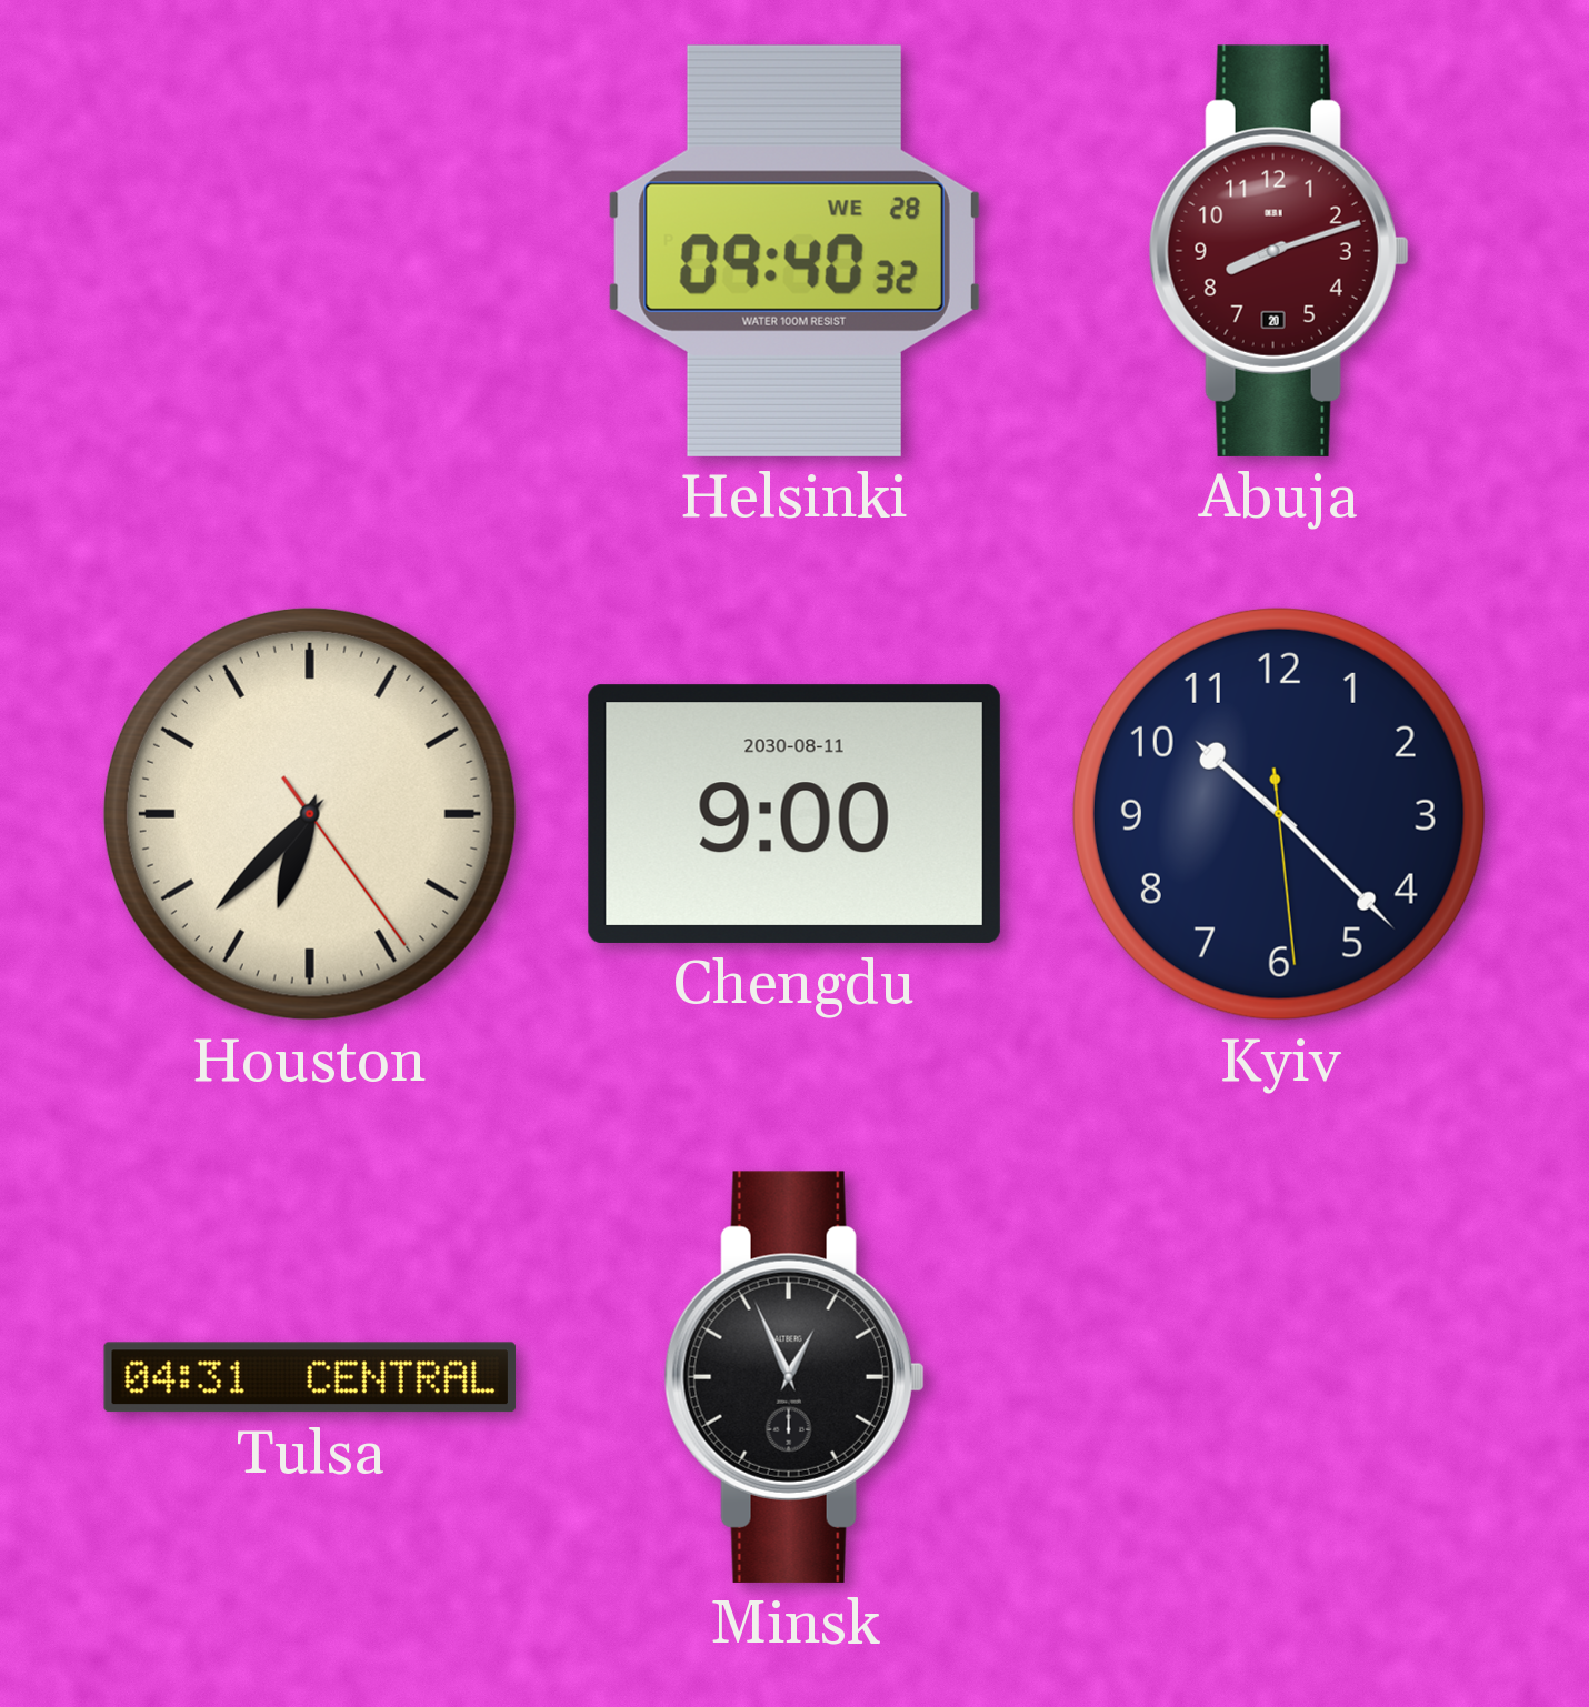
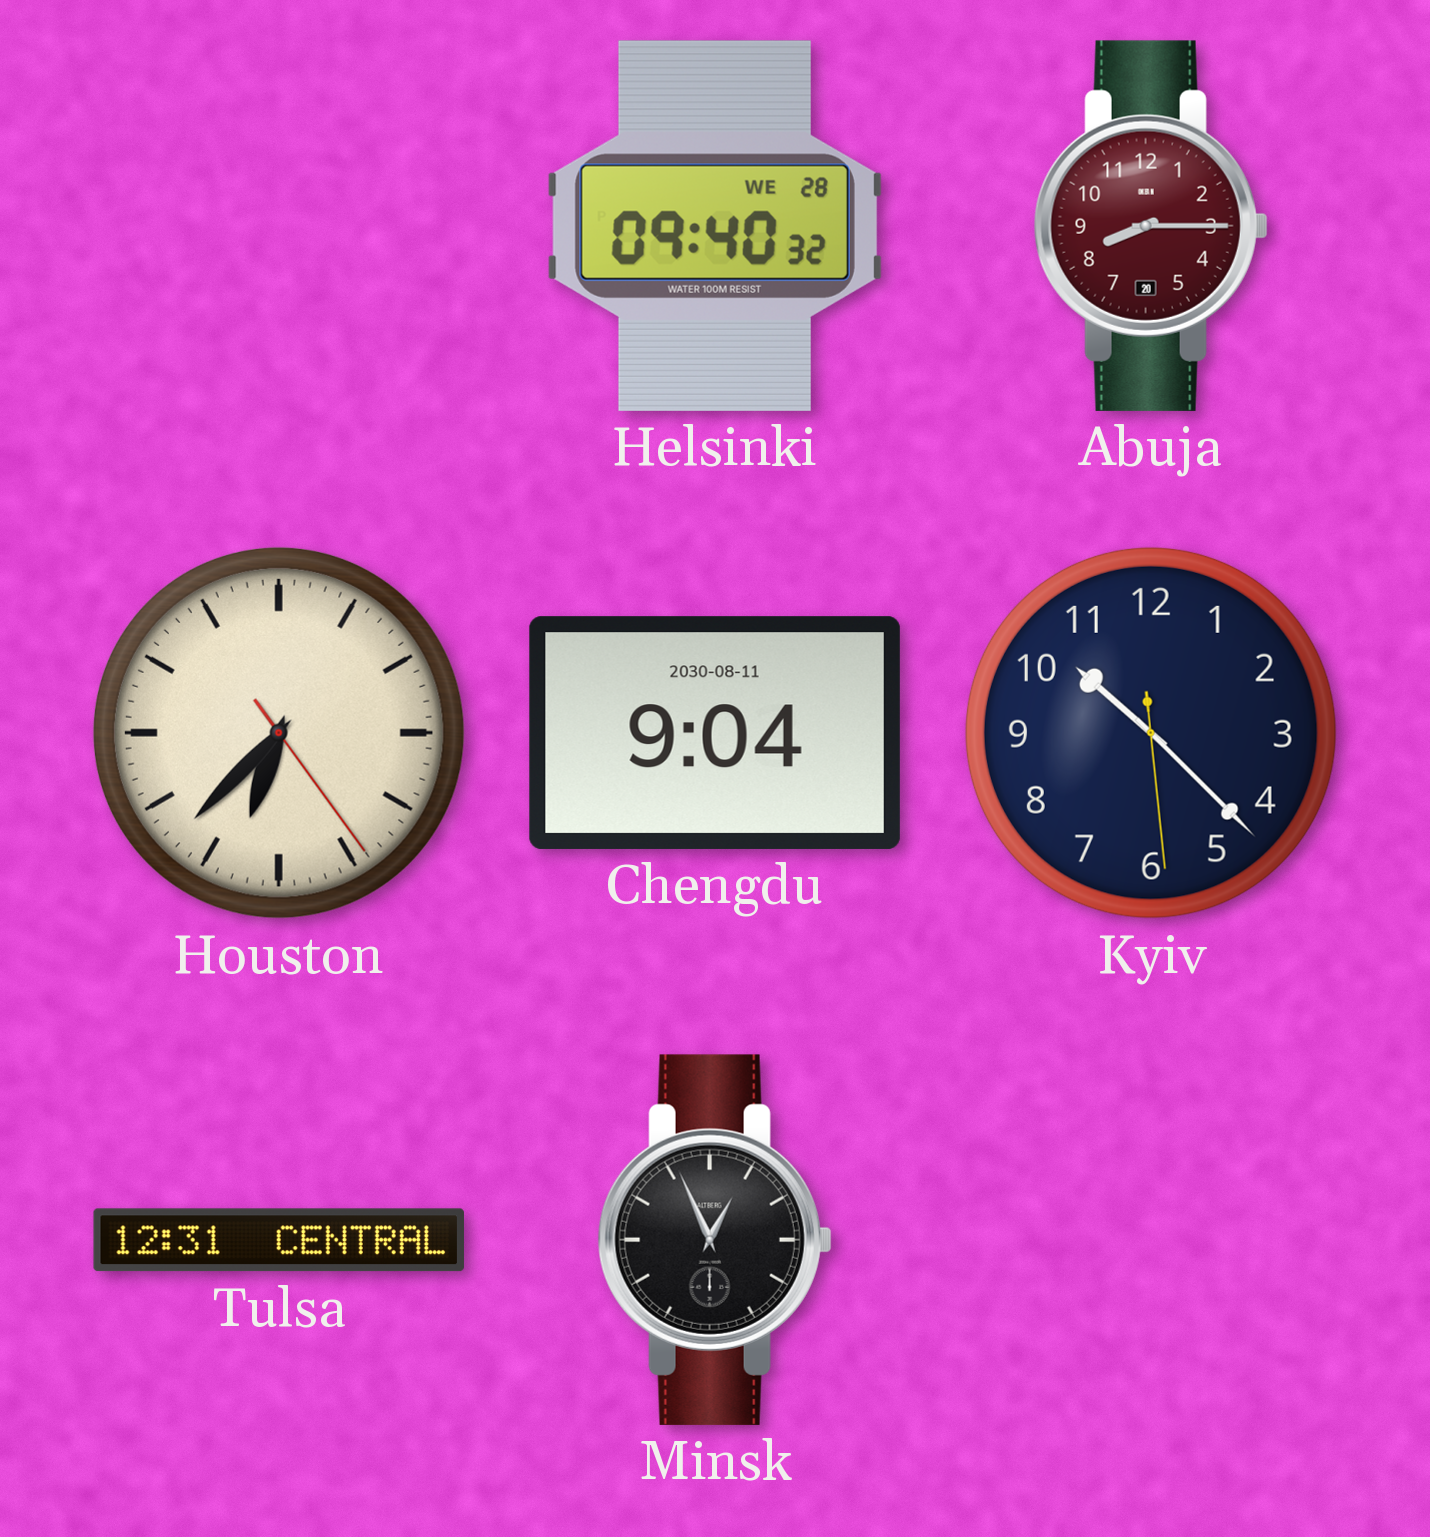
Abuja: 8:12 -> 8:15
Chengdu: 9:00 -> 9:04
Tulsa: 04:31 -> 12:31
